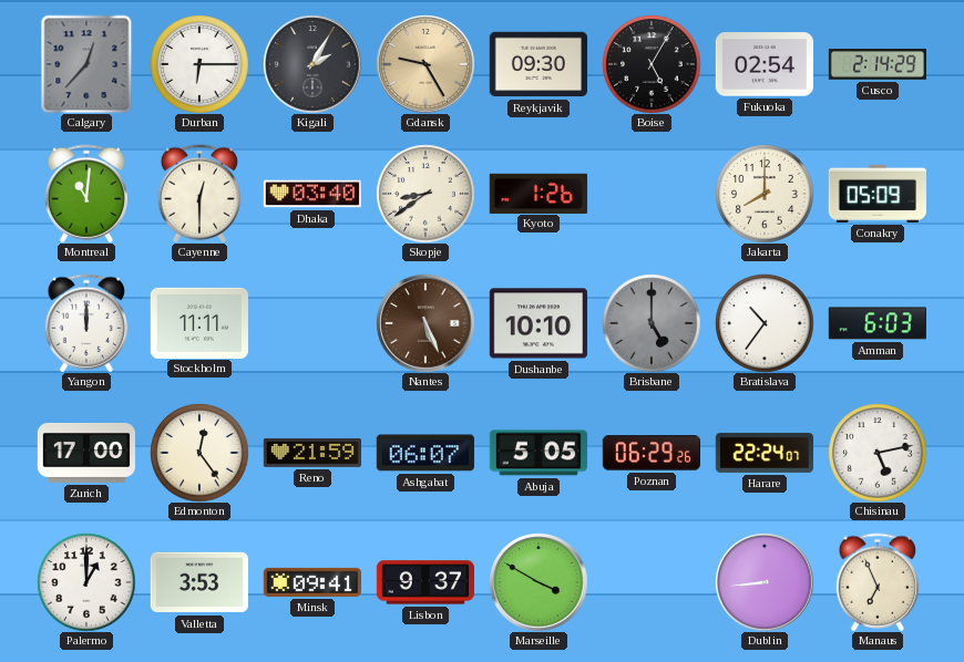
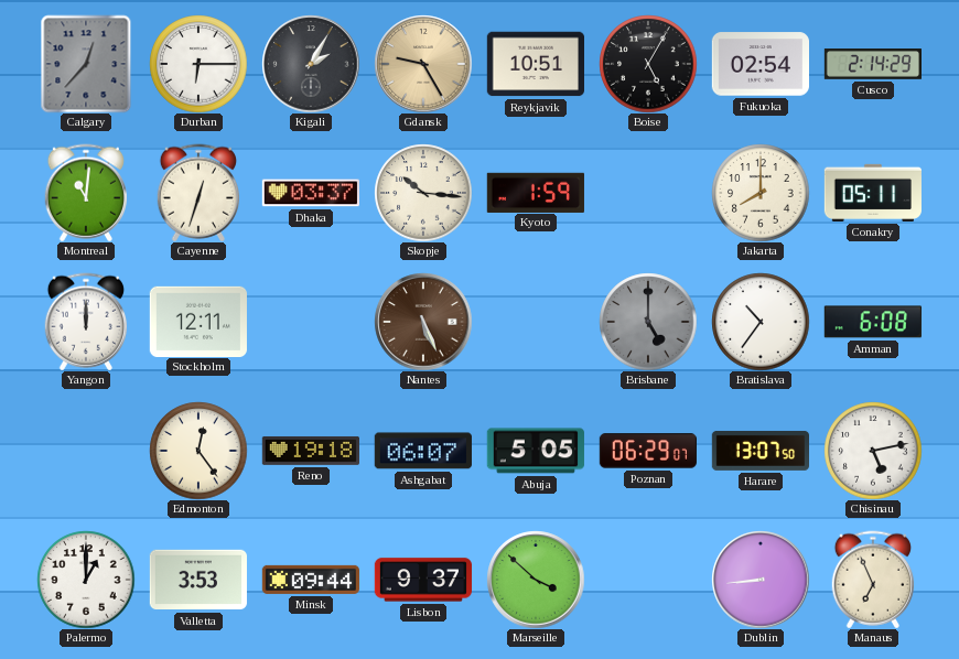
Reykjavik: 09:30 -> 10:51
Cayenne: 12:30 -> 12:33
Dhaka: 03:40 -> 03:37
Skopje: 8:39 -> 10:16
Kyoto: 1:26 -> 1:59
Conakry: 05:09 -> 05:11
Stockholm: 11:11 -> 12:11
Dushanbe: 10:10 -> none
Amman: 6:03 -> 6:08
Zurich: 17:00 -> none
Reno: 21:59 -> 19:18
Poznan: 06:29:26 -> 06:29:07
Harare: 22:24 -> 13:07
Minsk: 09:41 -> 09:44
Marseille: 3:50 -> 3:52
